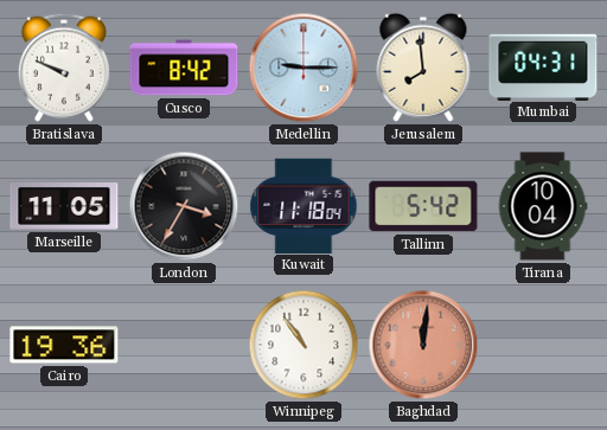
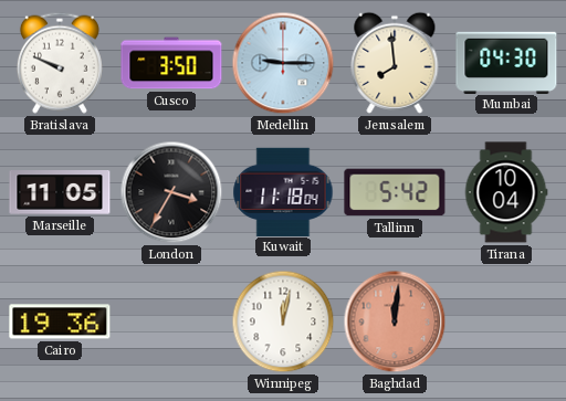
Cusco: 8:42 -> 3:50
Mumbai: 04:31 -> 04:30
Winnipeg: 10:54 -> 12:02
